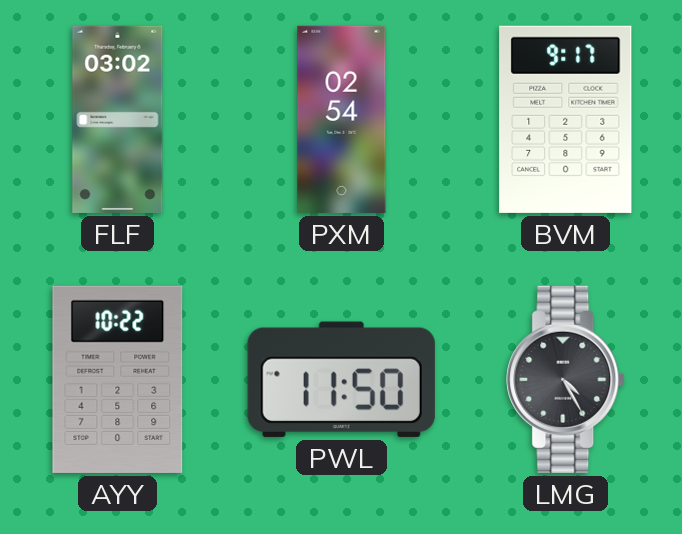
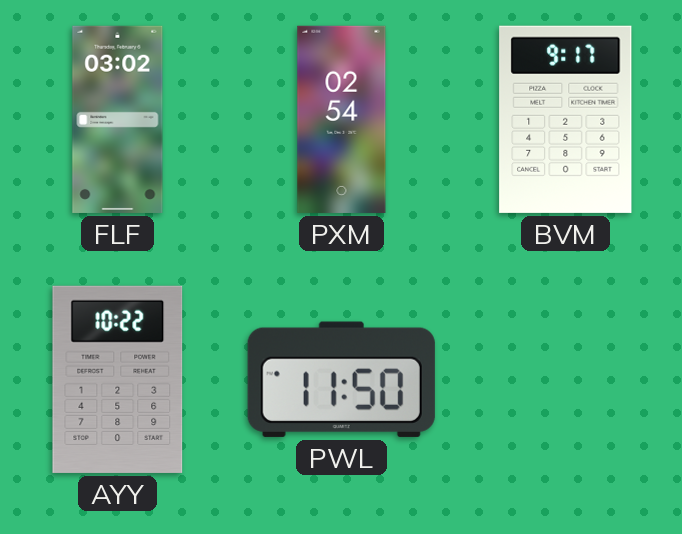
LMG: 4:25 -> none
